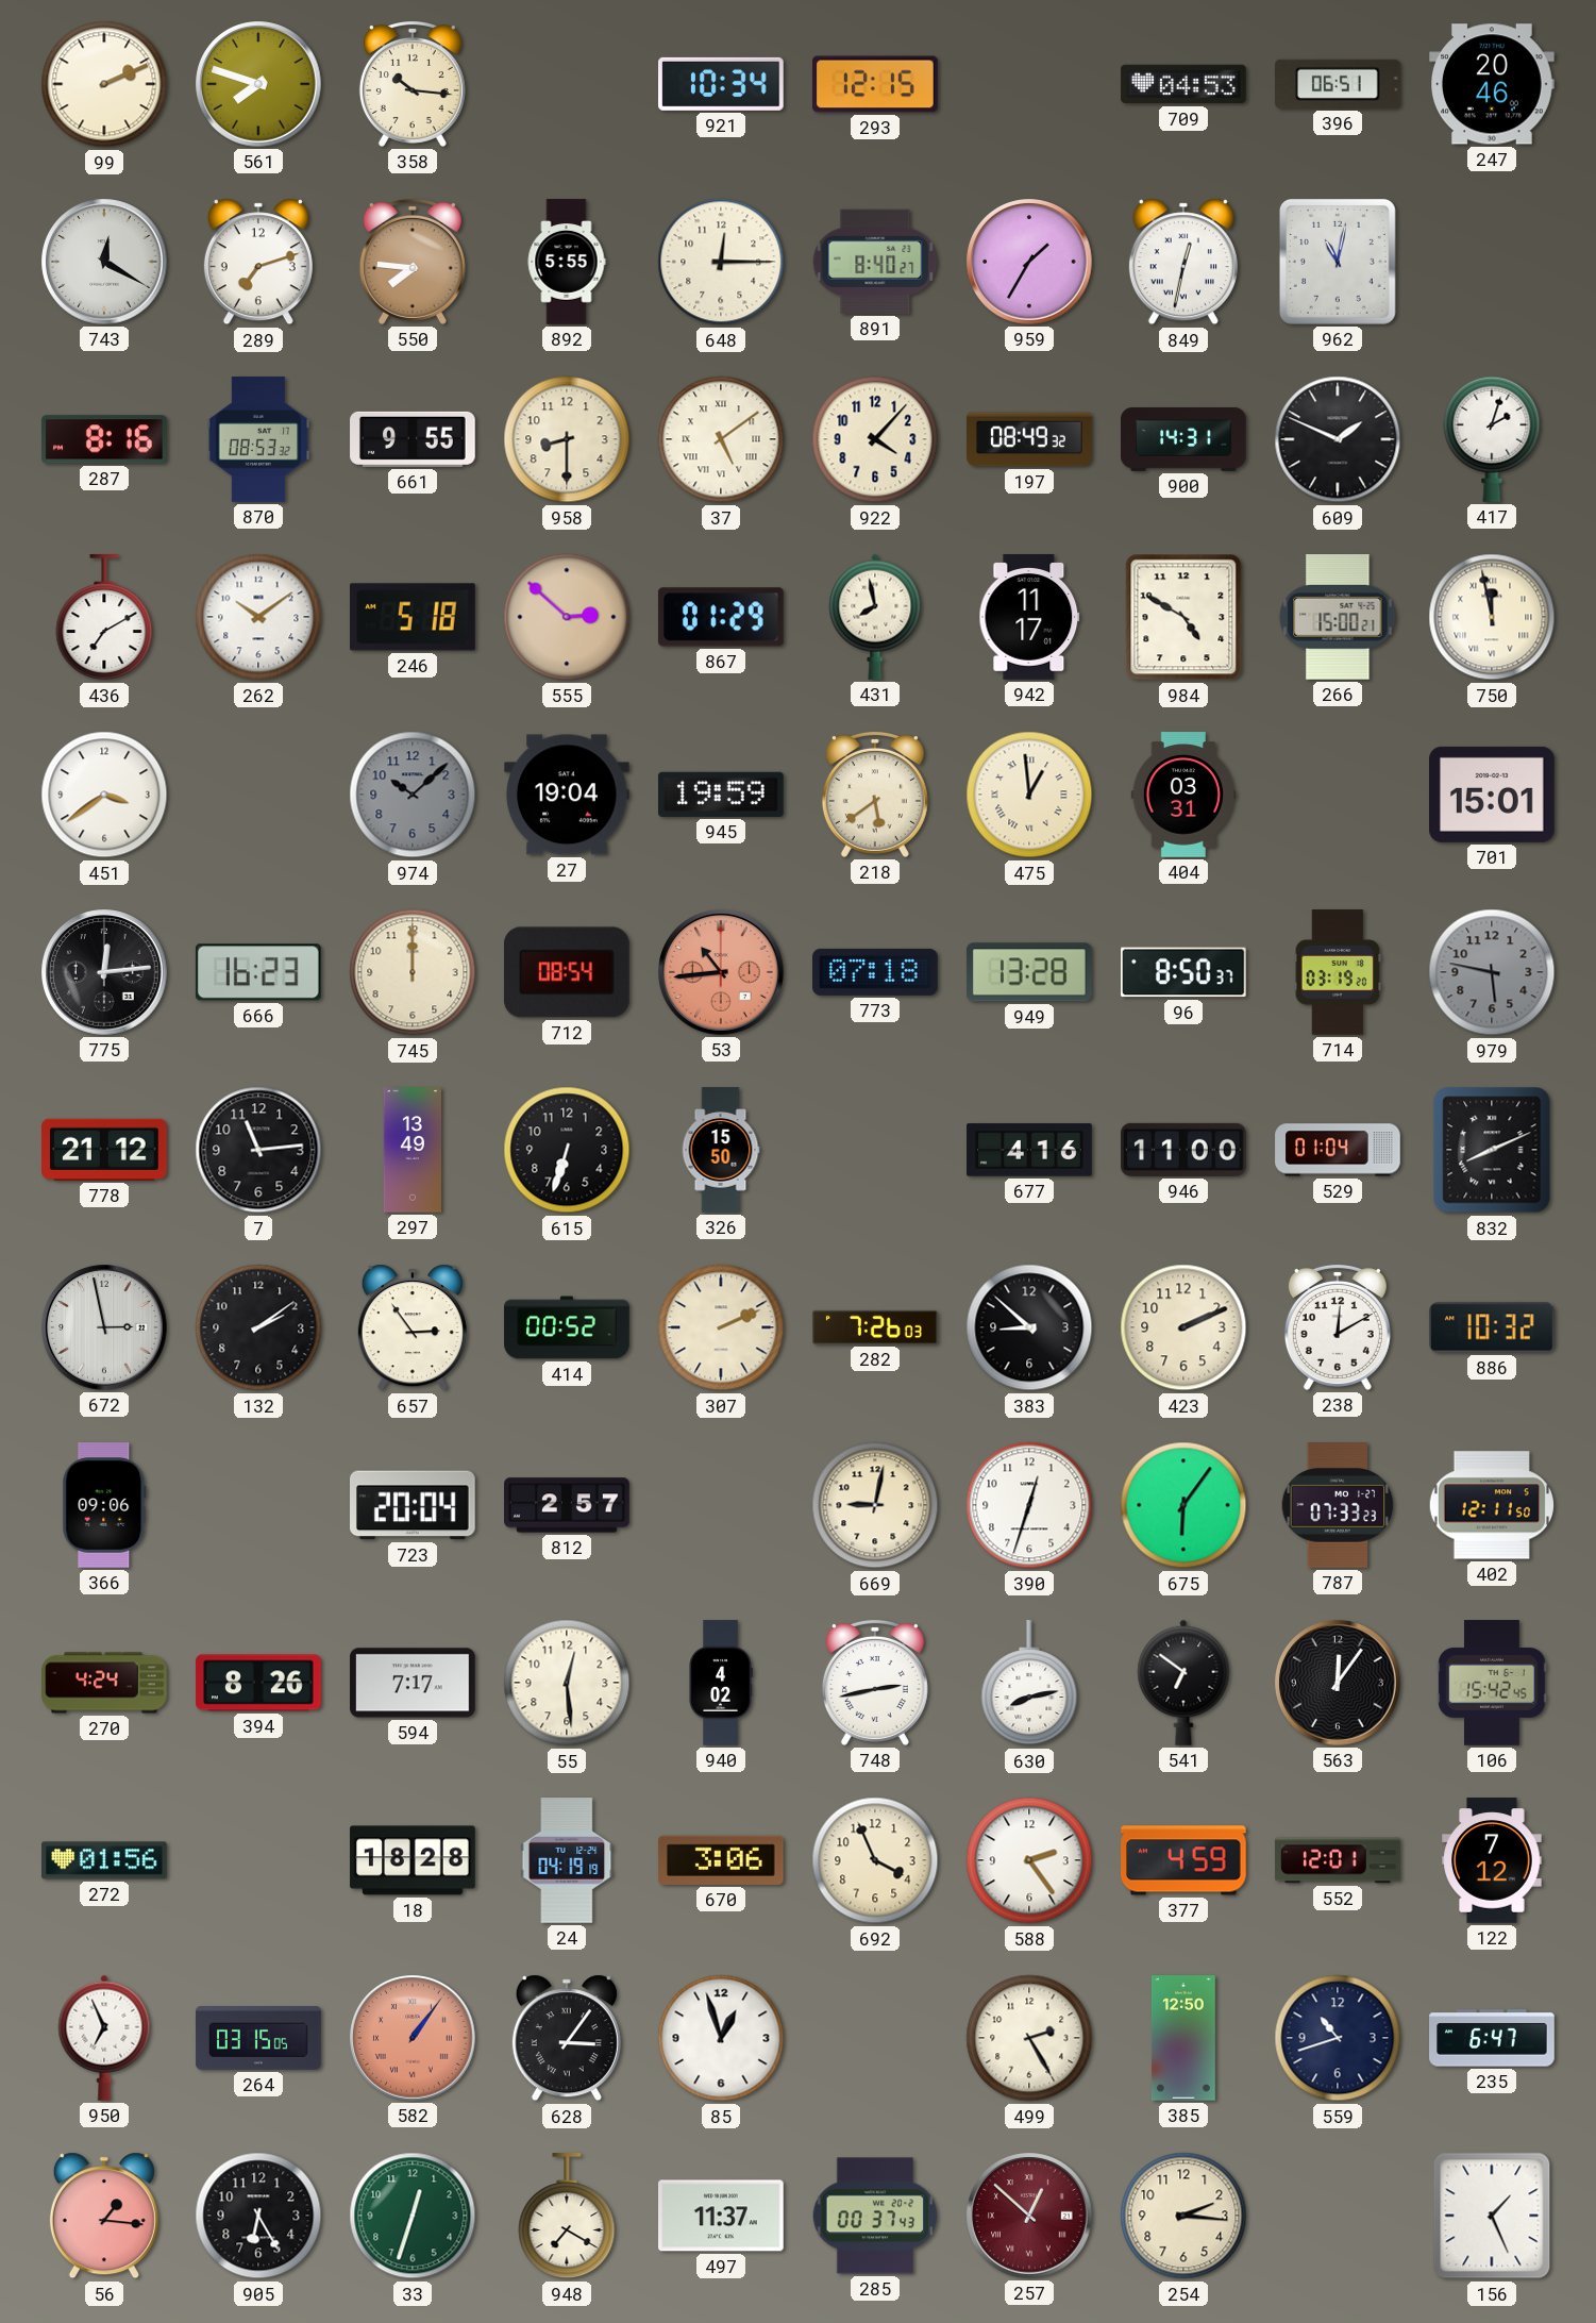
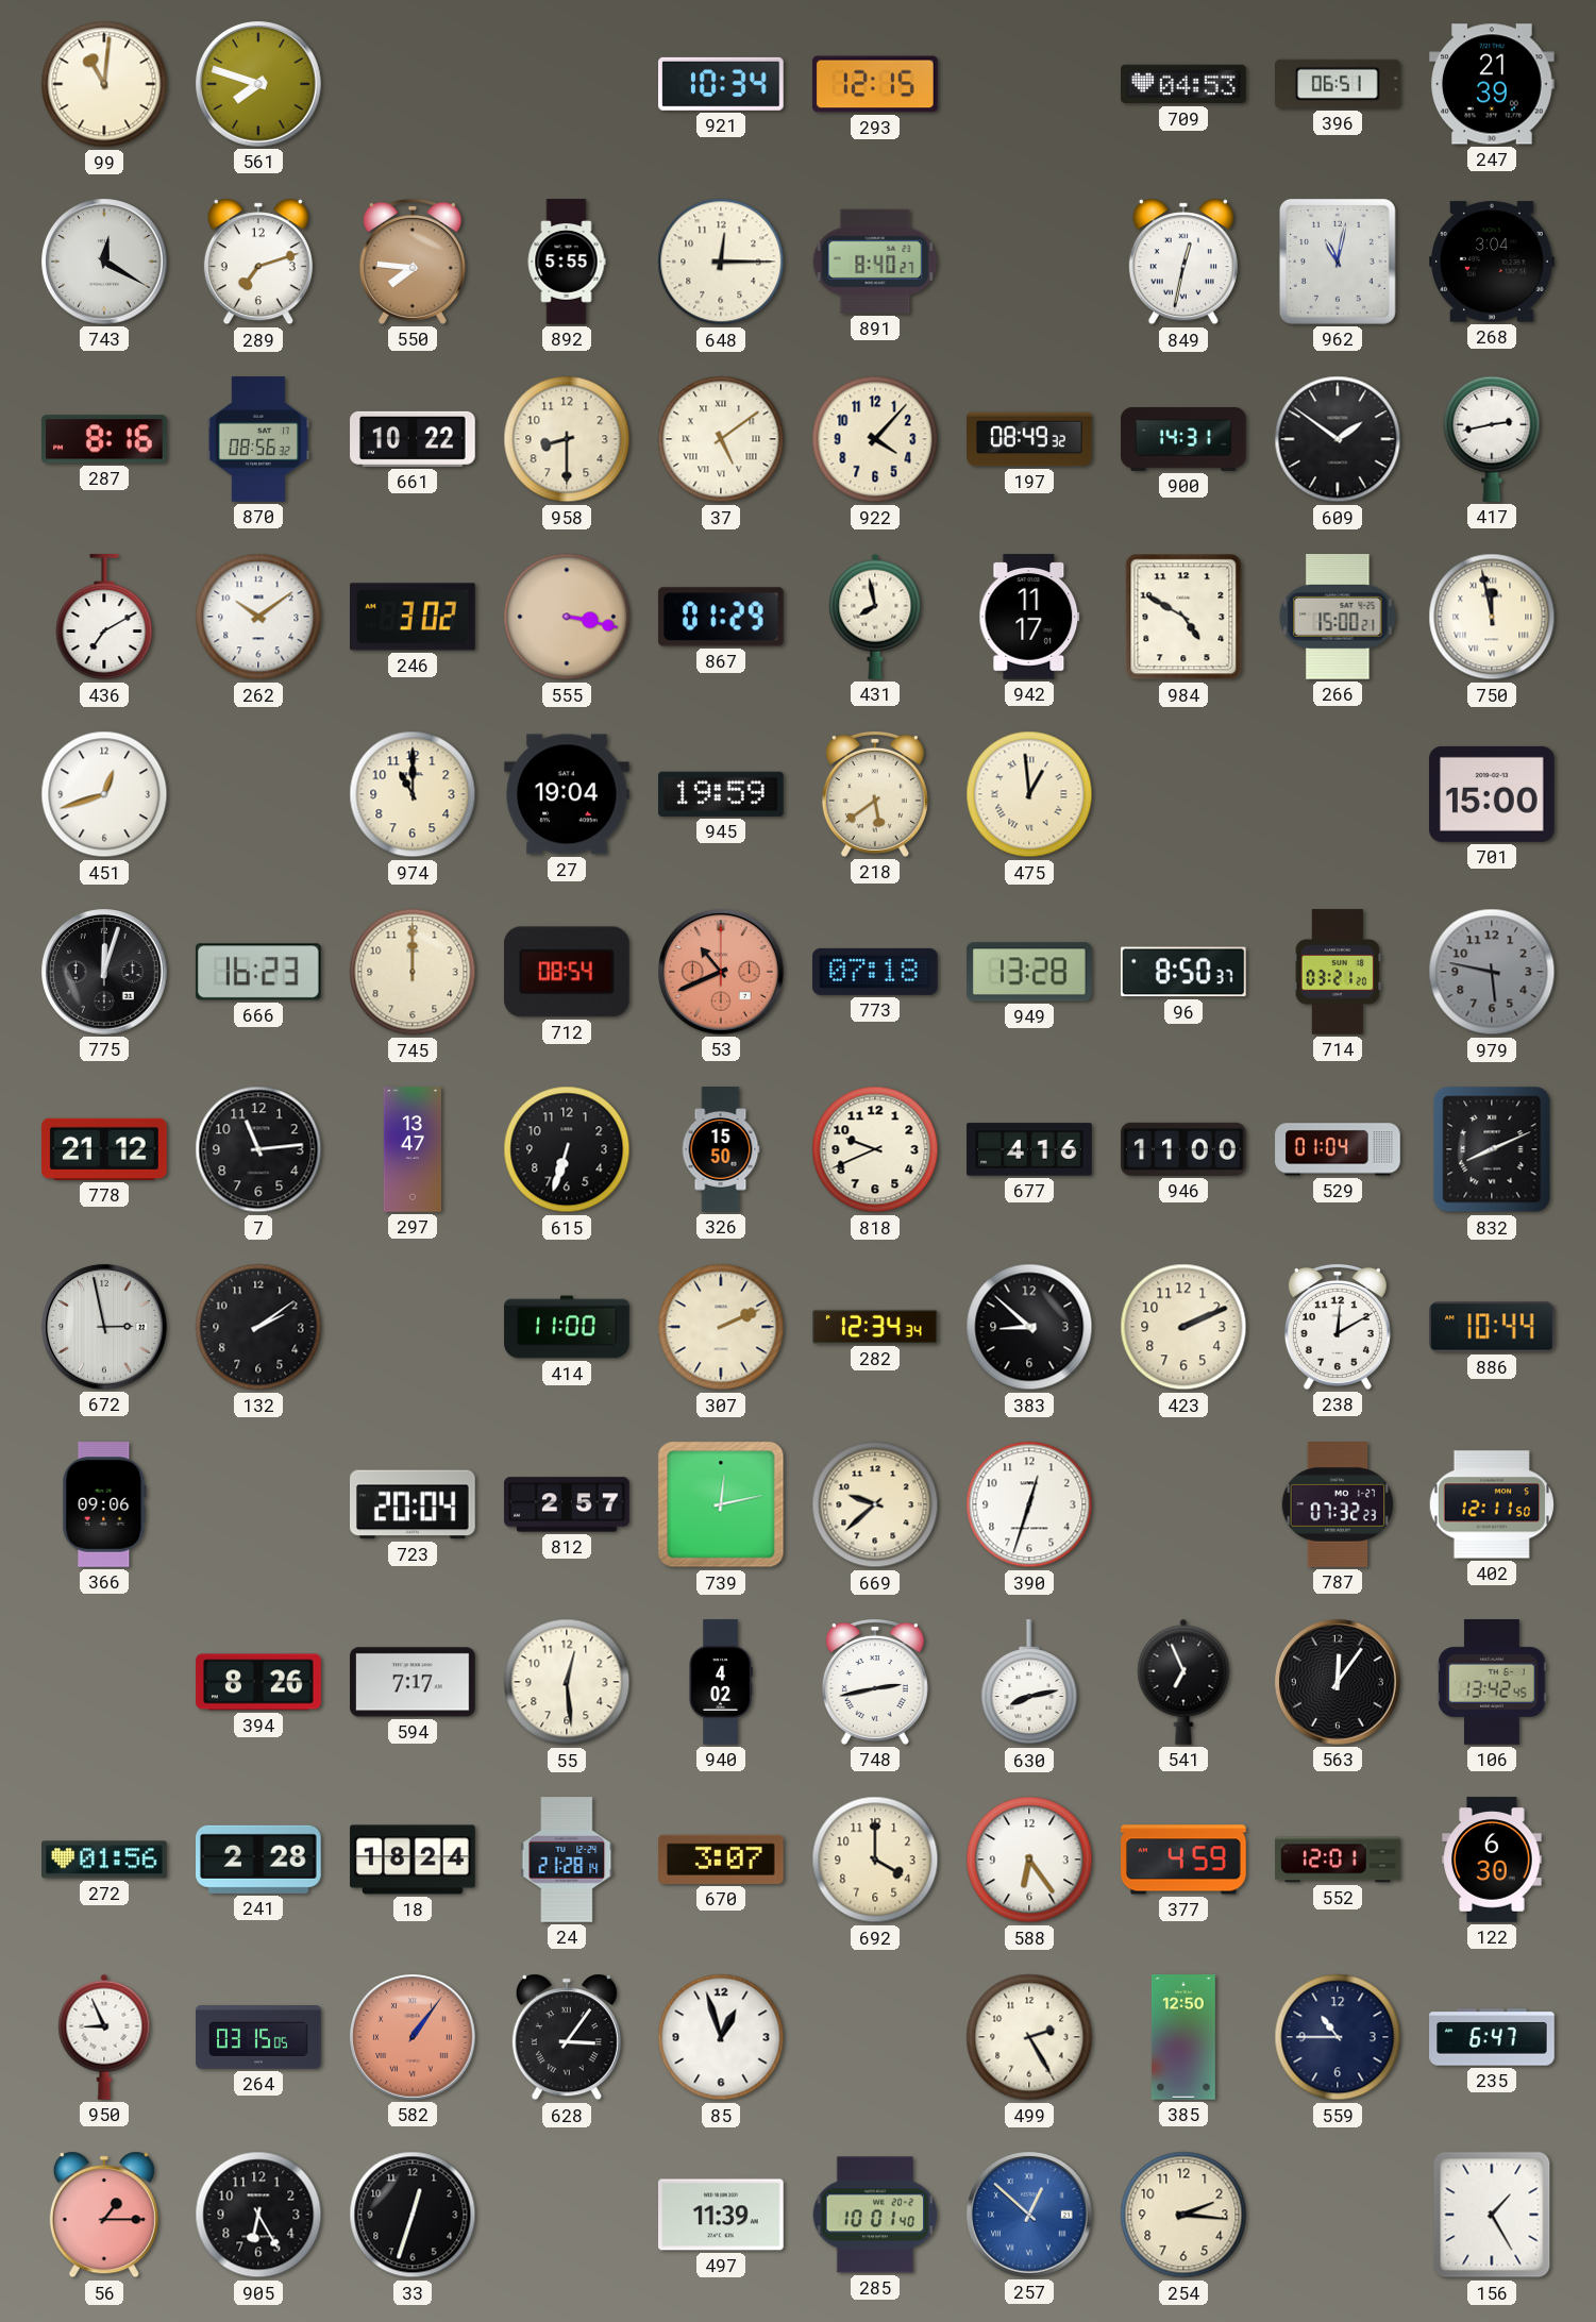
99: 2:11 -> 11:01
358: 10:16 -> none
247: 20:46 -> 21:39
959: 1:35 -> none
268: none -> 3:04
870: 08:53 -> 08:56
661: 9:55 -> 10:22
609: 1:49 -> 1:51
417: 2:03 -> 2:43
246: 5:18 -> 3:02
555: 2:52 -> 3:17
451: 3:39 -> 12:42
974: 10:08 -> 11:00
974 dial: grey -> cream
404: 03:31 -> none
701: 15:01 -> 15:00
775: 12:14 -> 12:03
53: 10:44 -> 10:41
714: 03:19 -> 03:21
297: 13:49 -> 13:47
818: none -> 9:41
657: 2:54 -> none
414: 00:52 -> 11:00
282: 7:26 -> 12:34
886: 10:32 -> 10:44
739: none -> 12:13
669: 9:02 -> 9:38
675: 6:06 -> none
787: 07:33 -> 07:32
270: 4:24 -> none
541: 6:51 -> 6:56
106: 15:42 -> 13:42
241: none -> 2:28
18: 18:28 -> 18:24
24: 04:19 -> 21:28
670: 3:06 -> 3:07
692: 3:56 -> 4:00
588: 2:24 -> 6:24
122: 7:12 -> 6:30
950: 6:56 -> 8:56
559: 10:42 -> 10:45
56: 1:16 -> 1:15
33 dial: green -> black
948: 7:20 -> none
497: 11:37 -> 11:39
285: 00:37 -> 10:01
257 dial: burgundy -> blue
156: 1:26 -> 1:25
